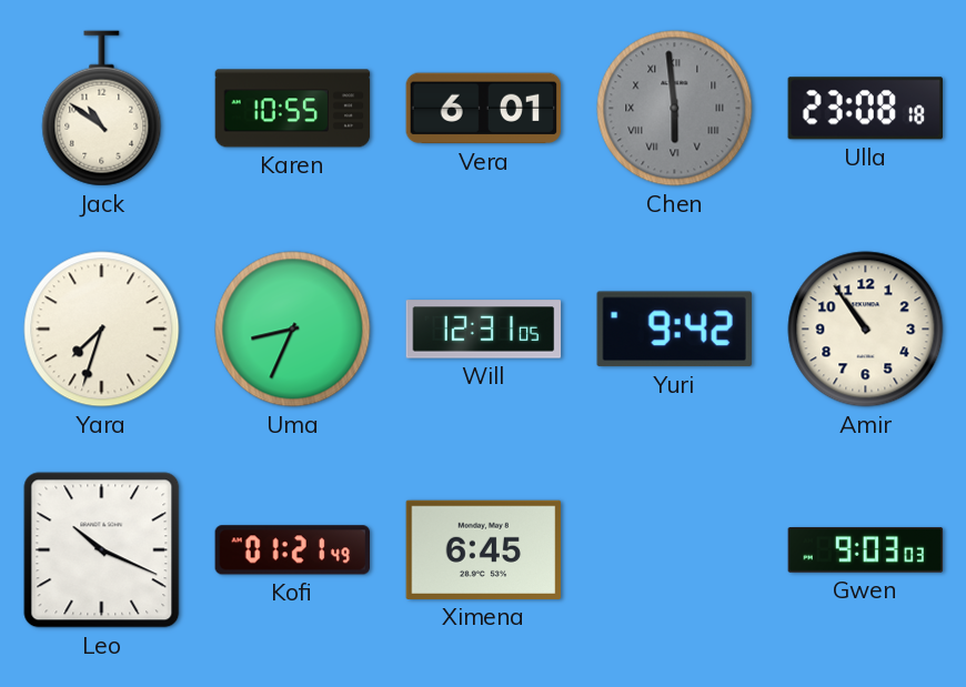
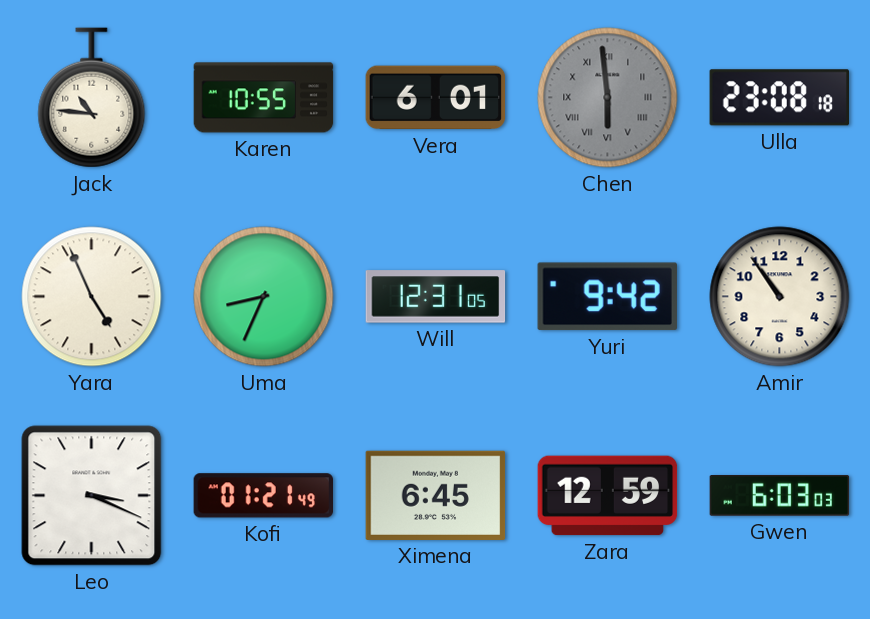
Jack: 10:51 -> 10:46
Yara: 7:33 -> 4:56
Leo: 10:19 -> 3:19
Zara: none -> 12:59
Gwen: 9:03 -> 6:03
